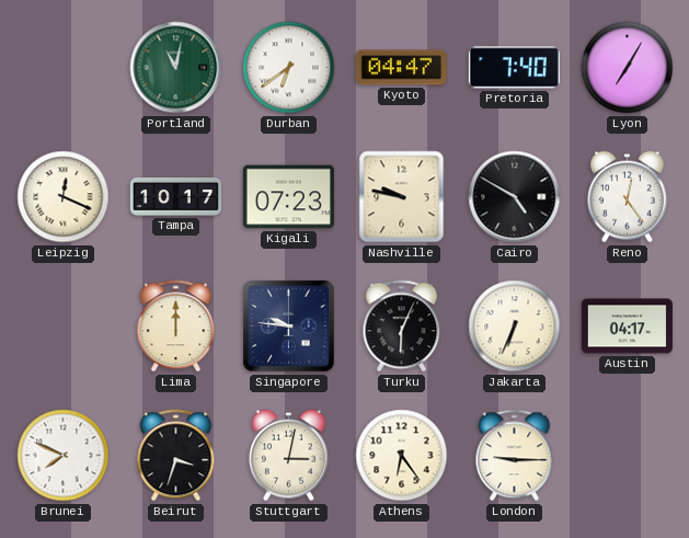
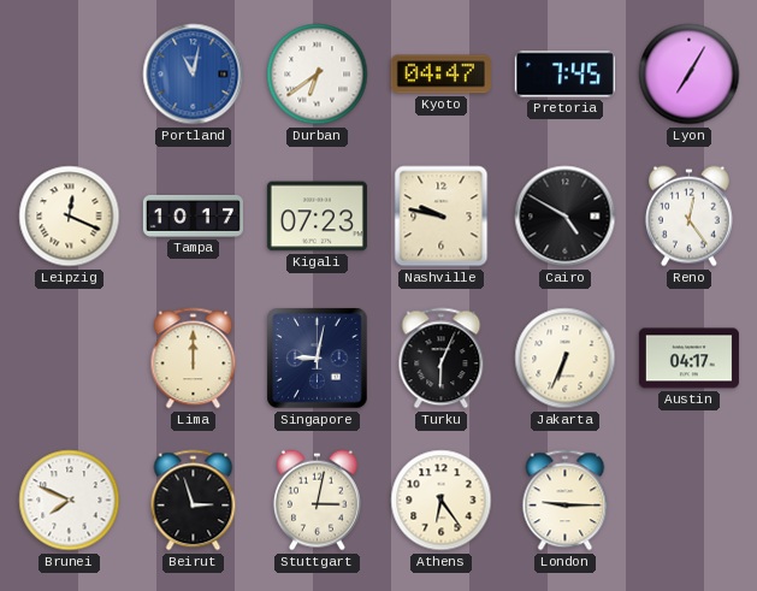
Portland dial: green -> blue
Pretoria: 7:40 -> 7:45
Singapore: 9:46 -> 9:02
Beirut: 3:33 -> 2:57
